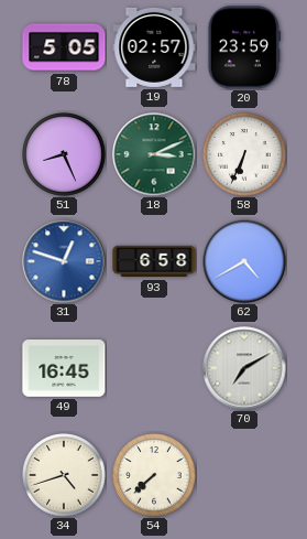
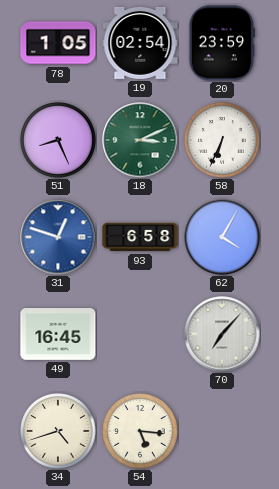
78: 5:05 -> 1:05
19: 02:57 -> 02:54
62: 4:40 -> 4:05
70: 7:10 -> 7:07
54: 7:38 -> 5:16
